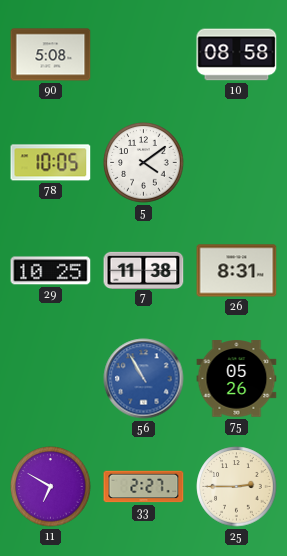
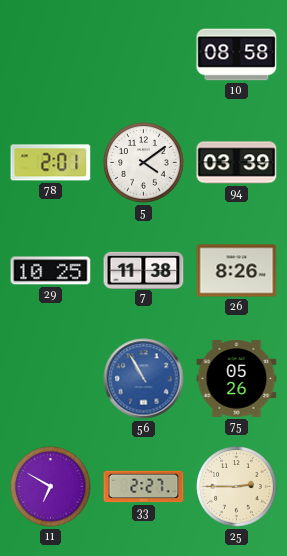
90: 5:08 -> none
78: 10:05 -> 2:01
94: none -> 03:39
26: 8:31 -> 8:26
